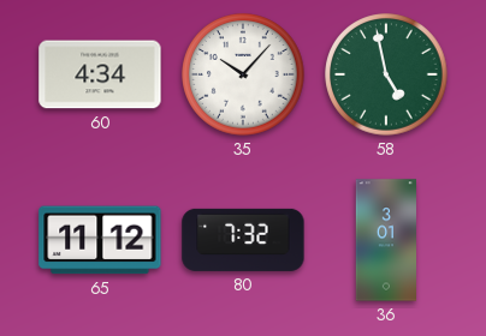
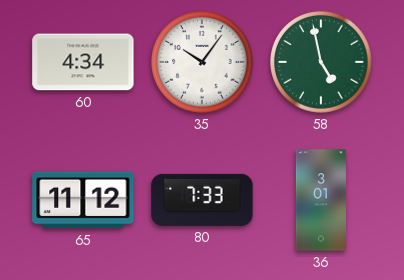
35: 10:07 -> 10:06
80: 7:32 -> 7:33
